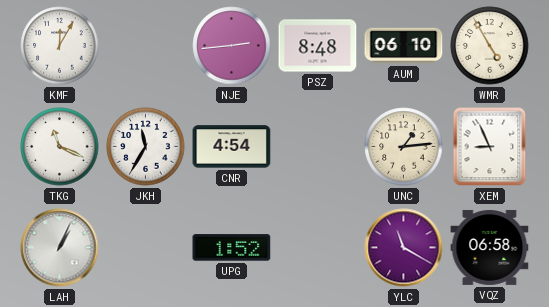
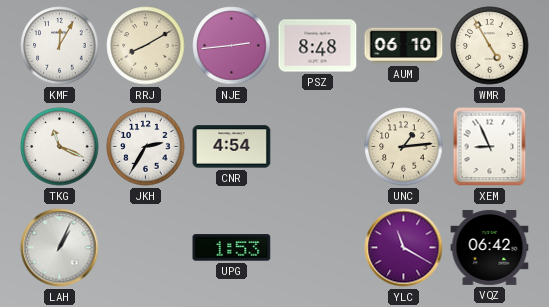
RRJ: none -> 8:10
JKH: 11:35 -> 2:35
UPG: 1:52 -> 1:53
VQZ: 06:58 -> 06:42
